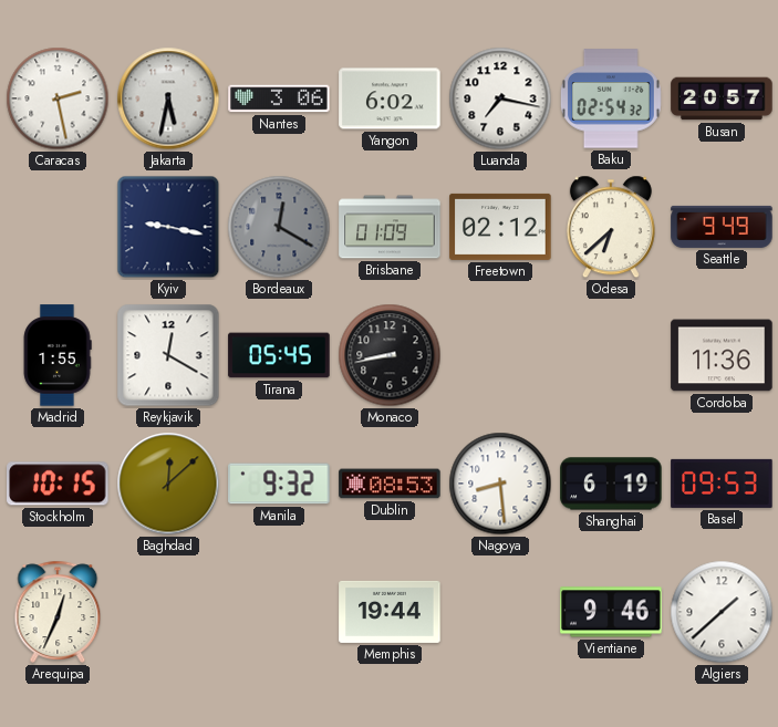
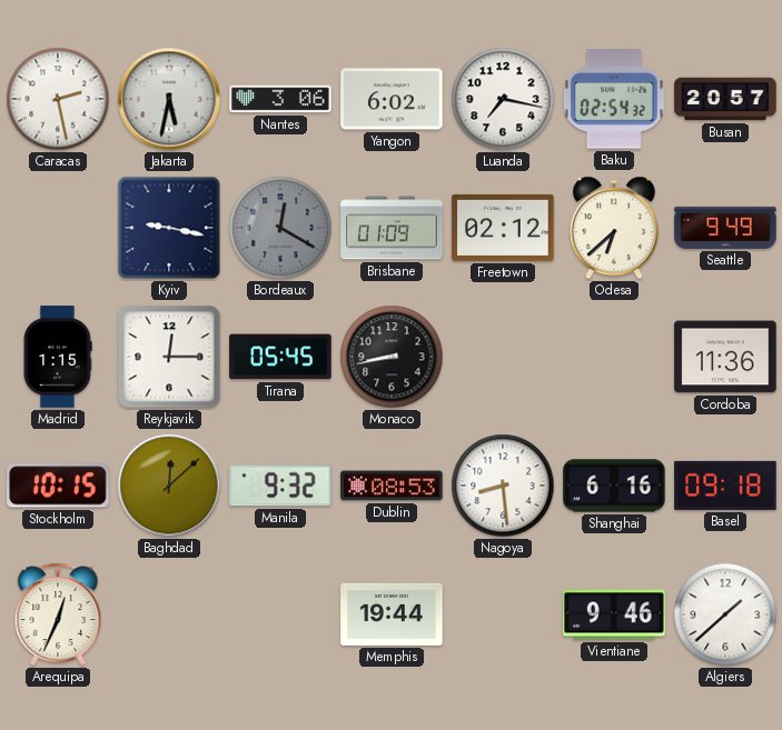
Madrid: 1:55 -> 1:15
Reykjavik: 12:20 -> 12:15
Shanghai: 6:19 -> 6:16
Basel: 09:53 -> 09:18
